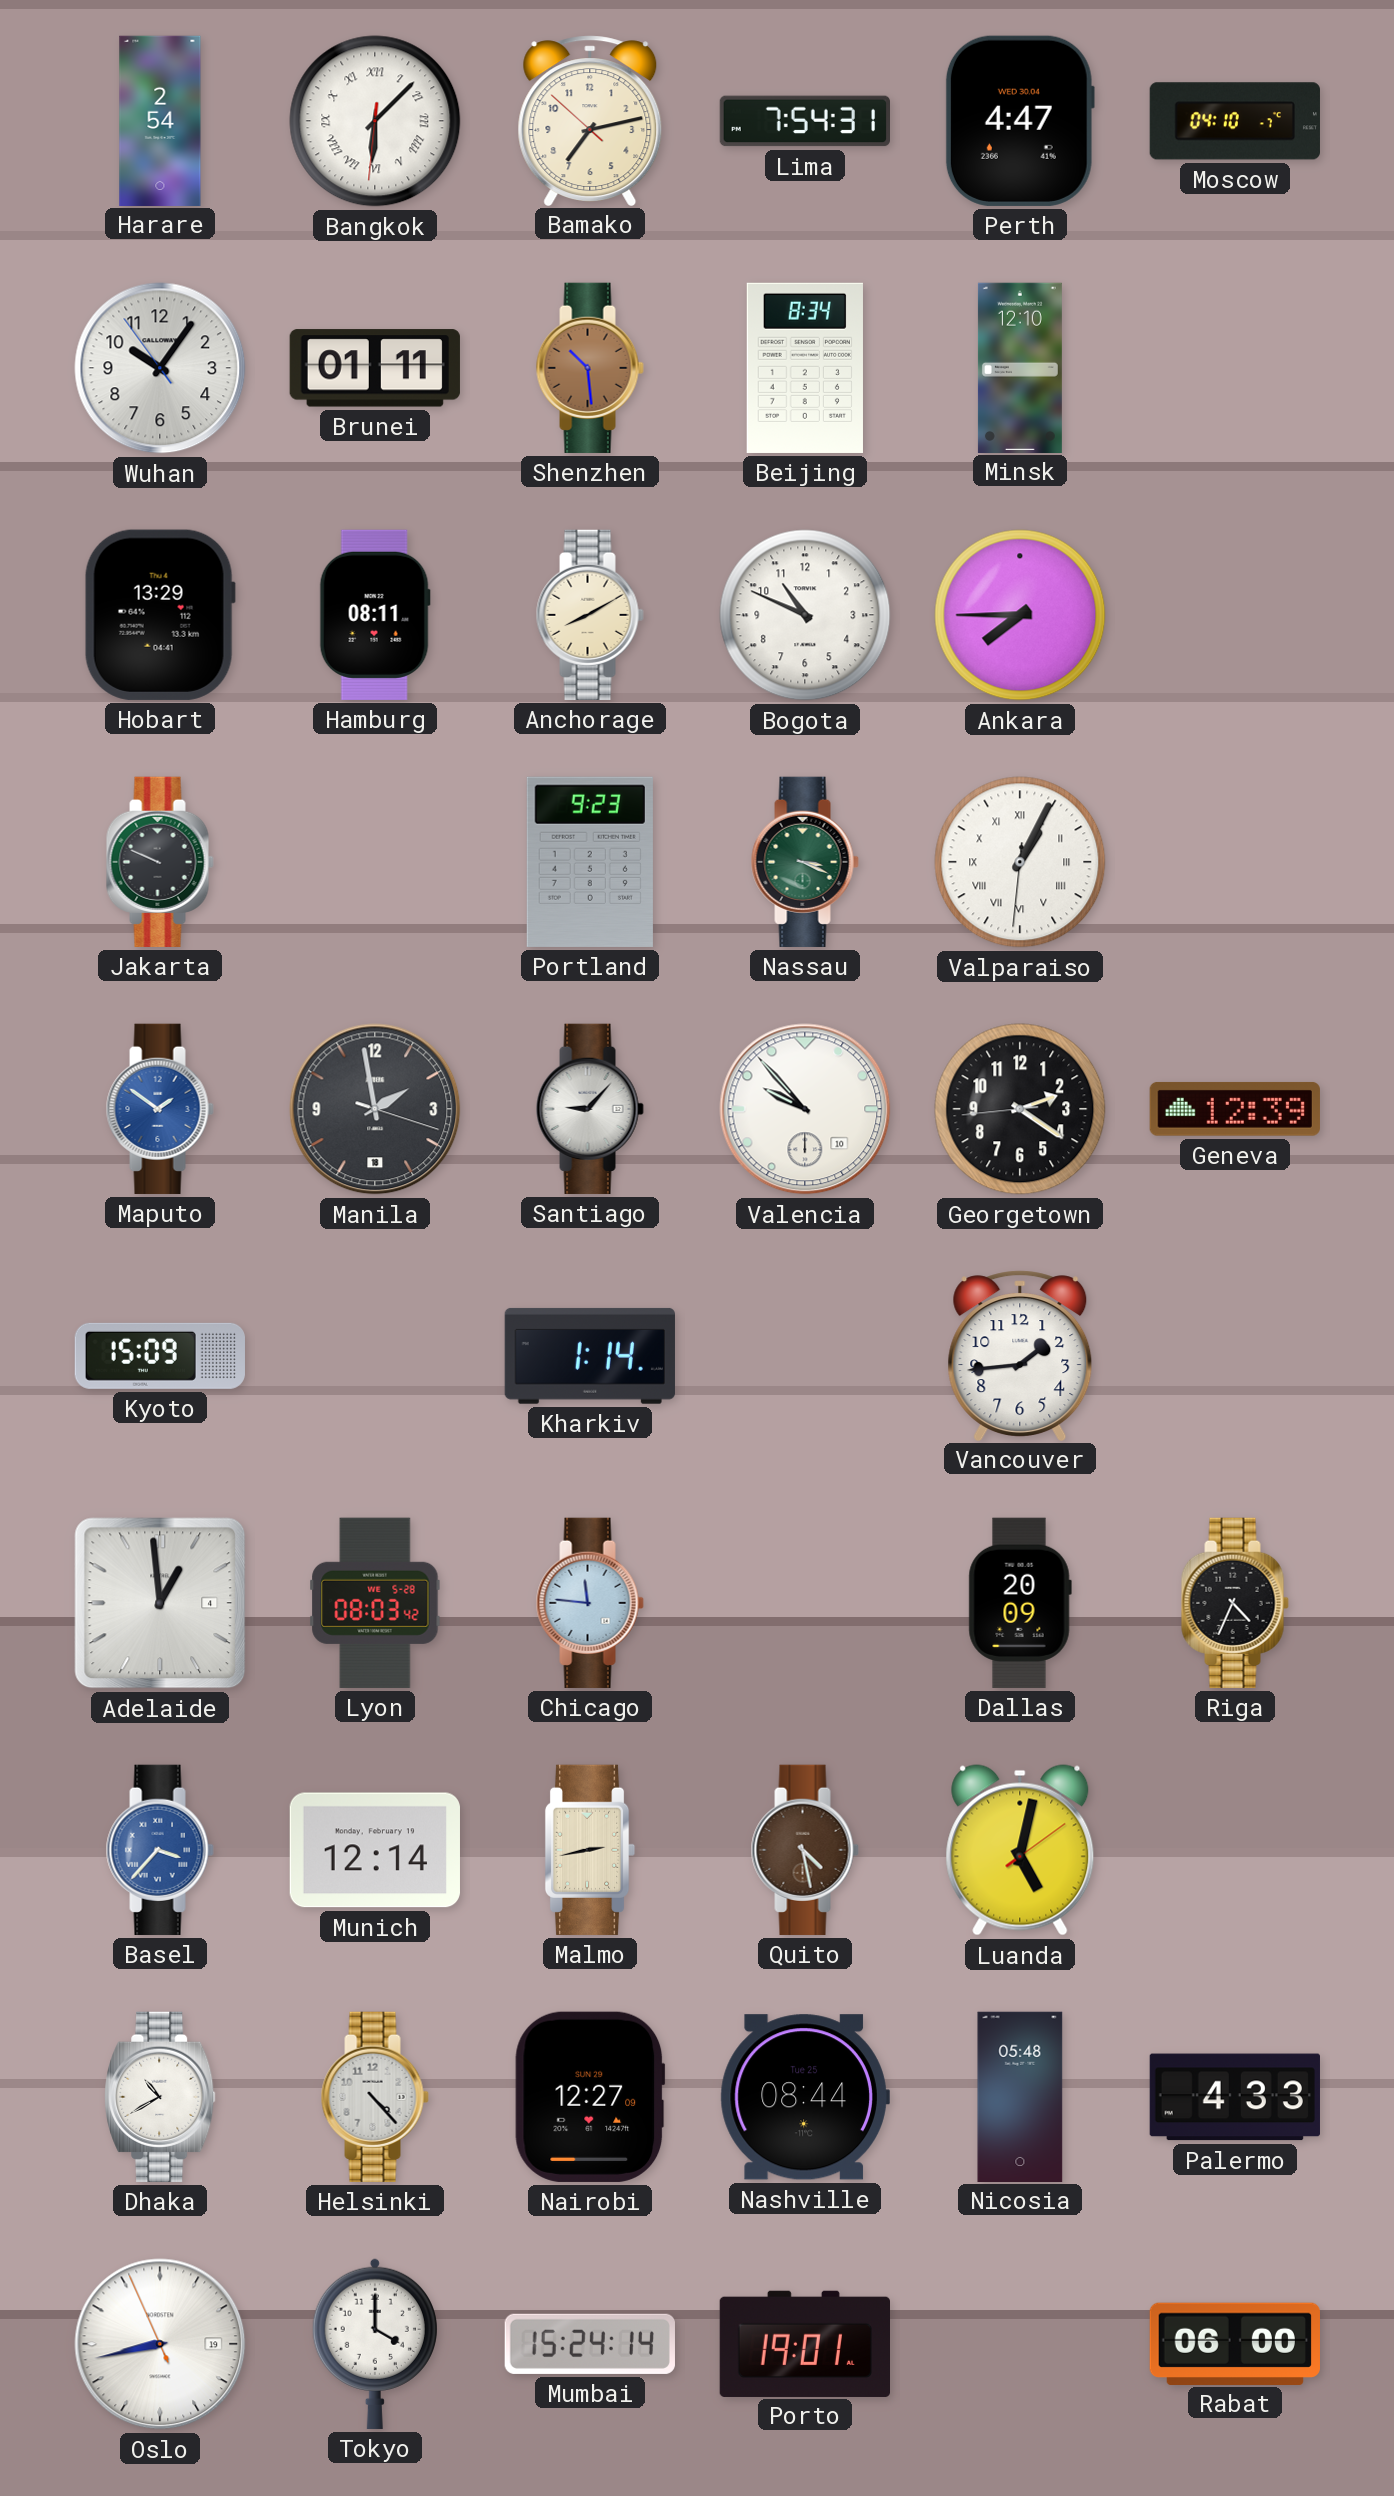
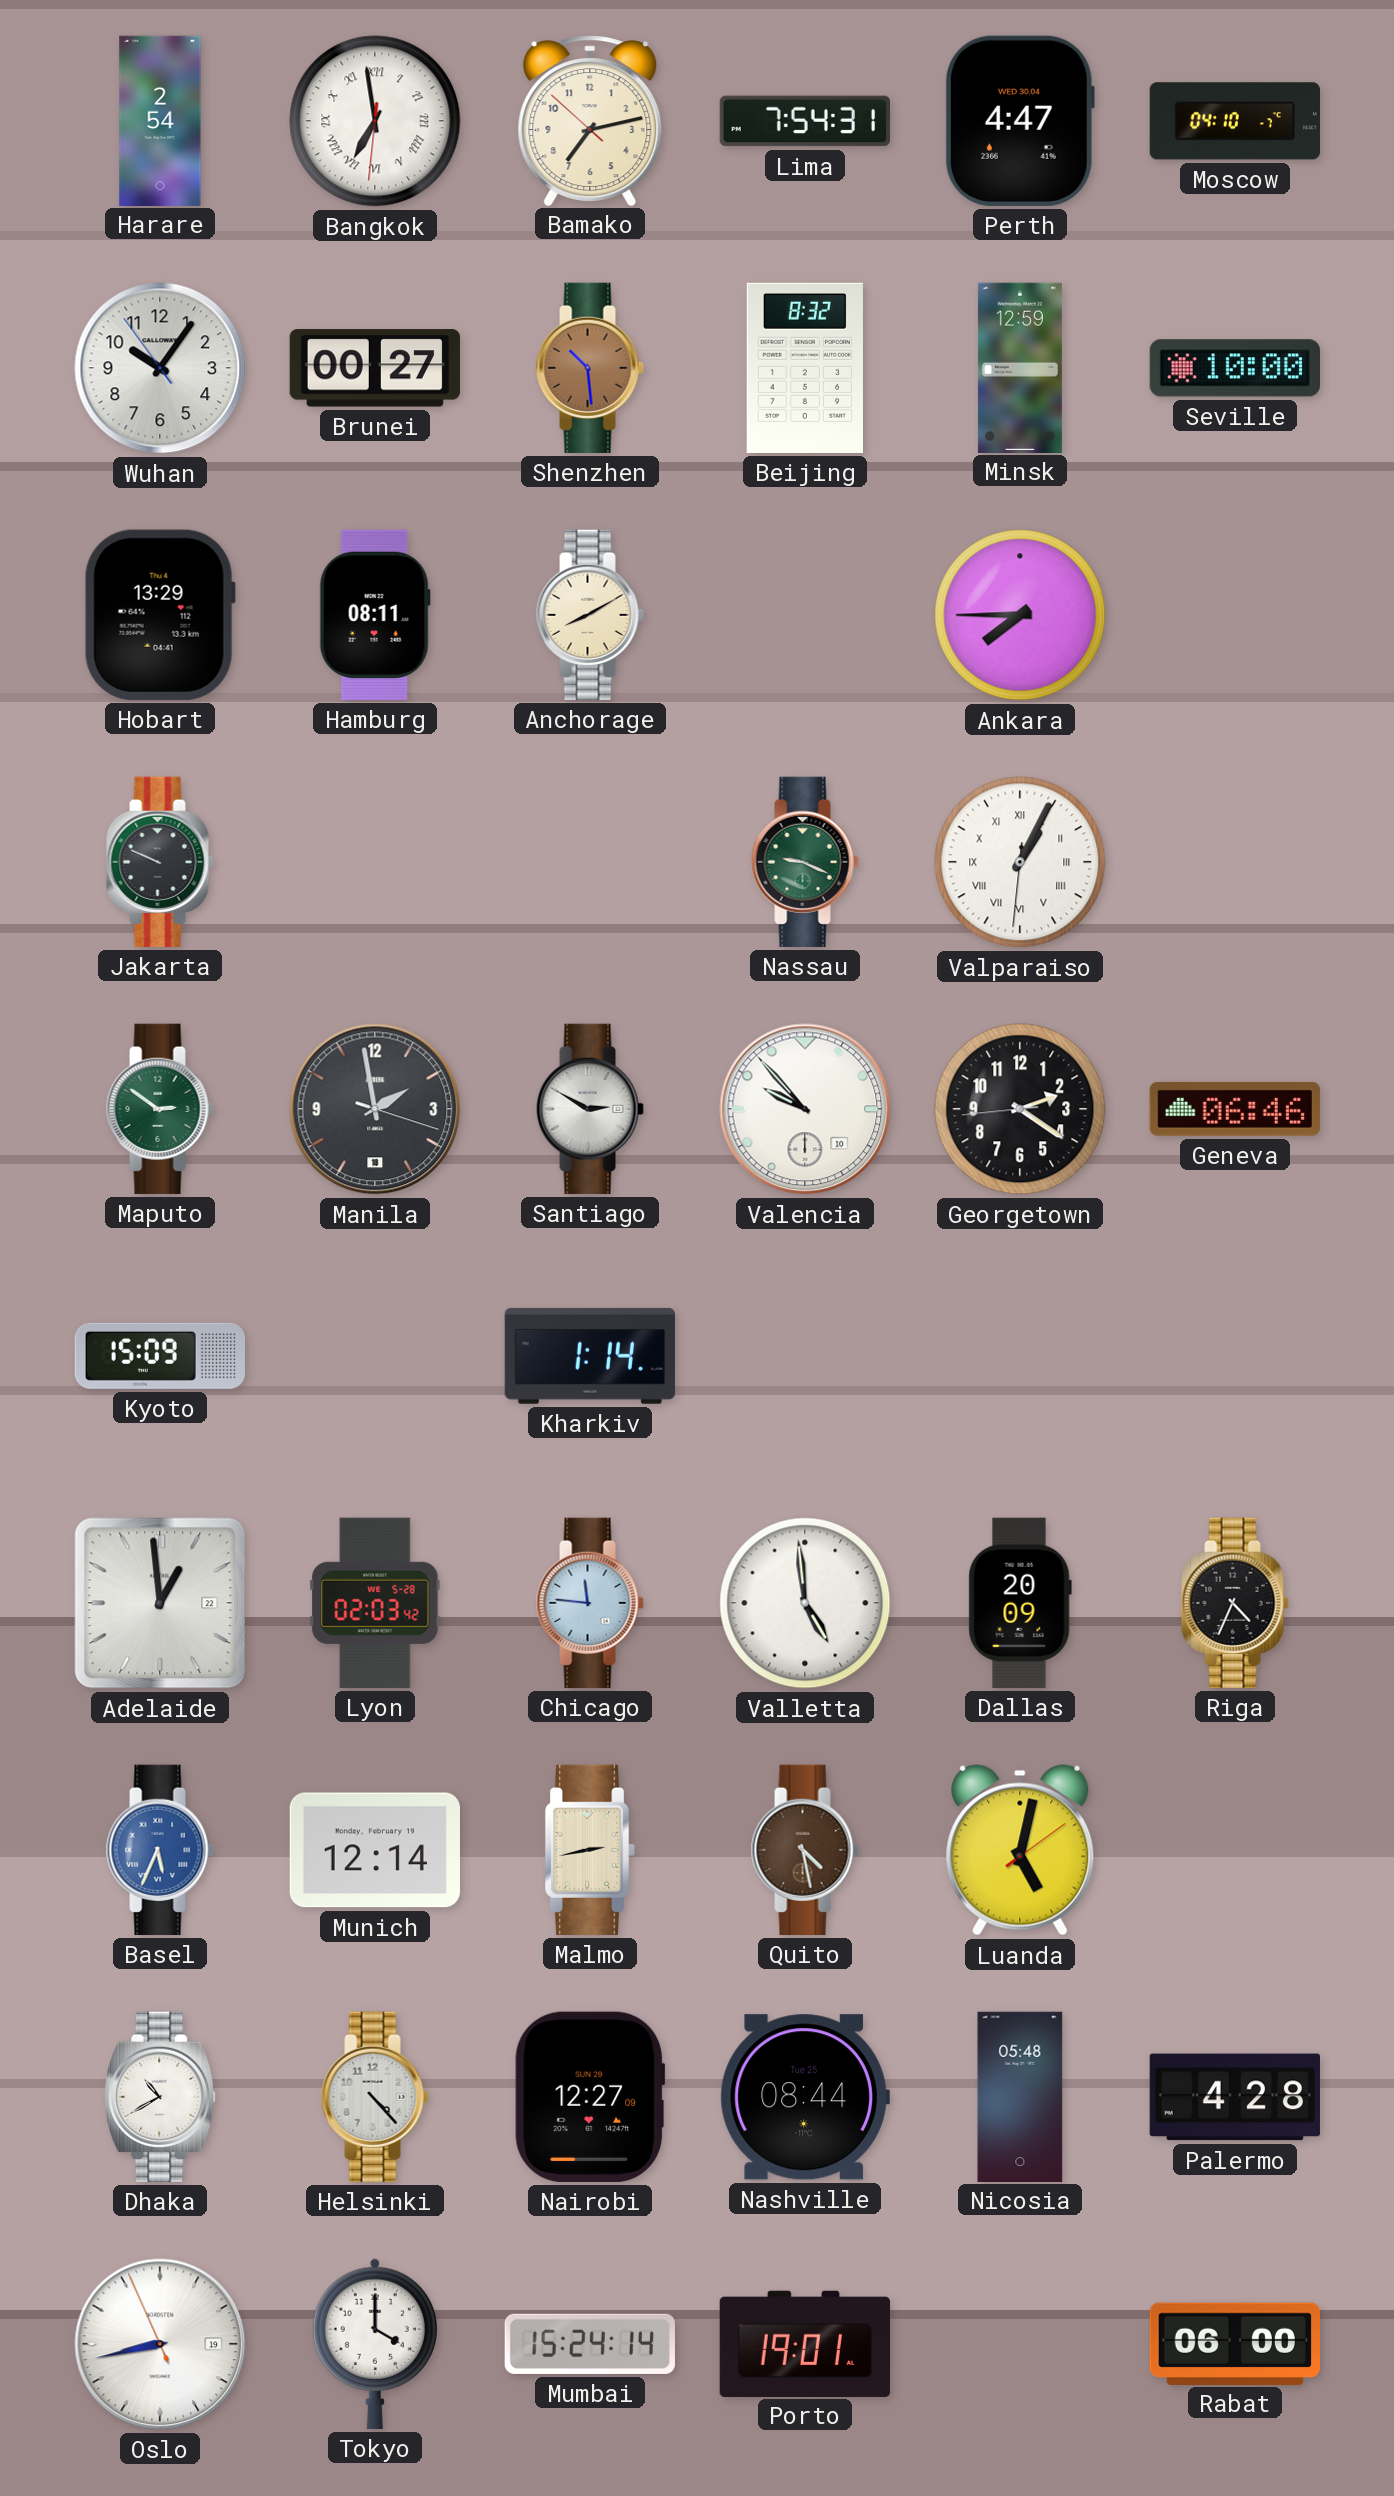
Bangkok: 6:07 -> 6:58
Brunei: 01:11 -> 00:27
Beijing: 8:34 -> 8:32
Minsk: 12:10 -> 12:59
Seville: none -> 10:00
Bogota: 10:49 -> none
Portland: 9:23 -> none
Nassau: 3:19 -> 9:19
Maputo: 1:51 -> 2:51
Maputo dial: blue -> green
Santiago: 9:07 -> 2:50
Geneva: 12:39 -> 06:46
Vancouver: 1:44 -> none
Adelaide date: 4 -> 22
Lyon: 08:03 -> 02:03
Valletta: none -> 4:59
Basel: 3:37 -> 5:34
Palermo: 4:33 -> 4:28
